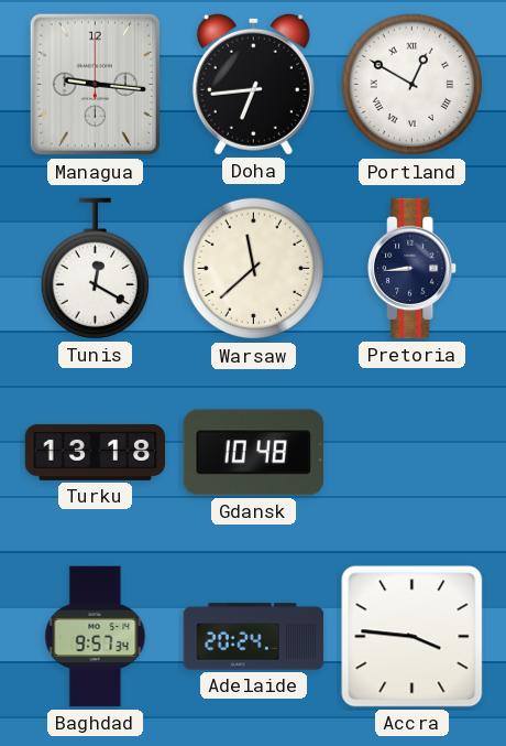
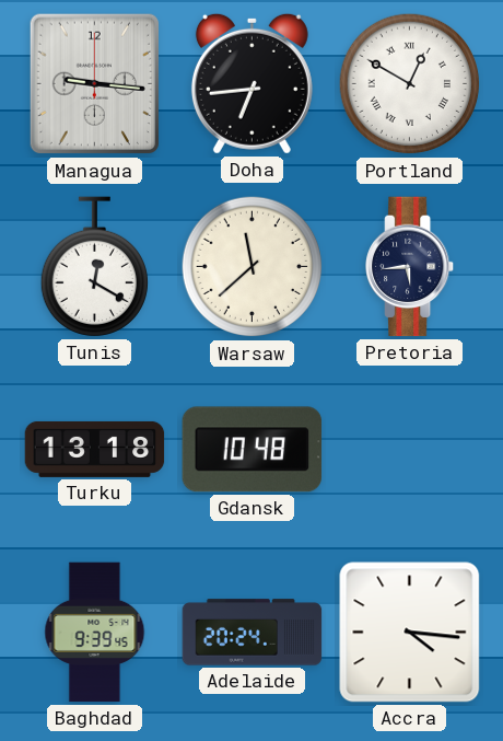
Pretoria: 8:44 -> 5:44
Baghdad: 9:57 -> 9:39
Accra: 3:46 -> 4:16
